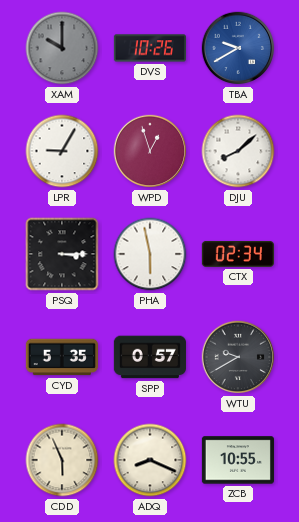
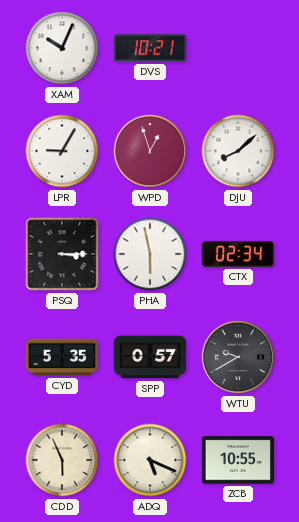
XAM: 10:00 -> 10:04
XAM dial: grey -> white
DVS: 10:26 -> 10:21
TBA: 9:40 -> none
ADQ: 8:19 -> 5:19
